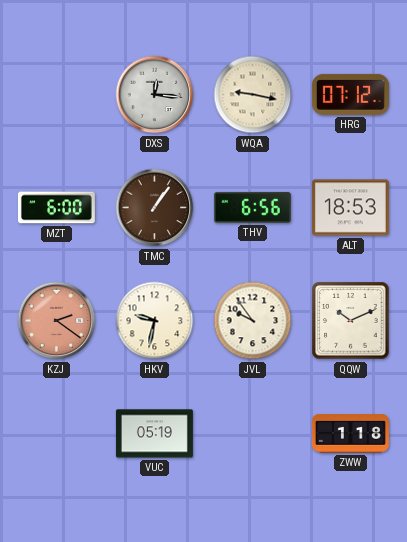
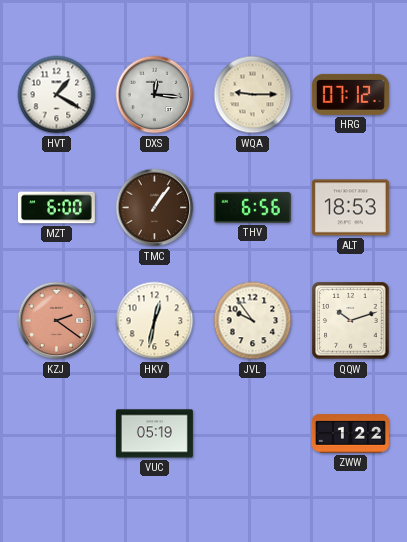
HVT: none -> 1:20
WQA: 9:17 -> 9:15
HKV: 9:32 -> 12:32
QQW: 10:11 -> 10:12
ZWW: 1:18 -> 1:22
